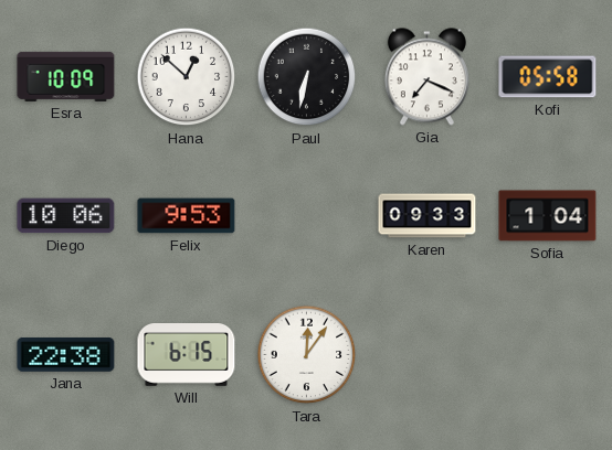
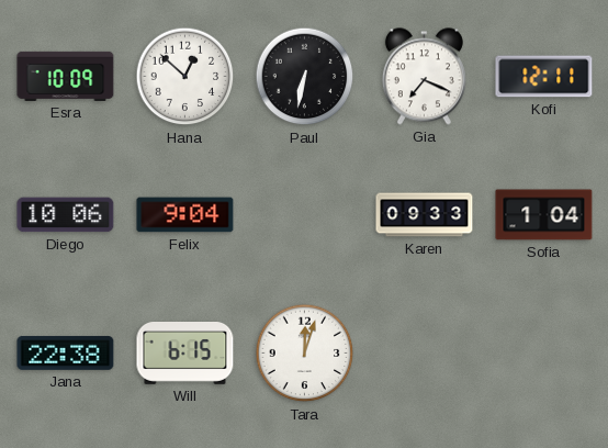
Kofi: 05:58 -> 12:11
Felix: 9:53 -> 9:04
Tara: 12:06 -> 12:03
